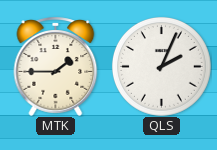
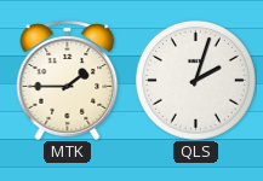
QLS: 2:04 -> 2:03
